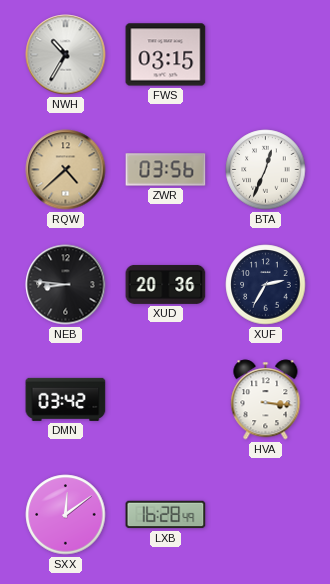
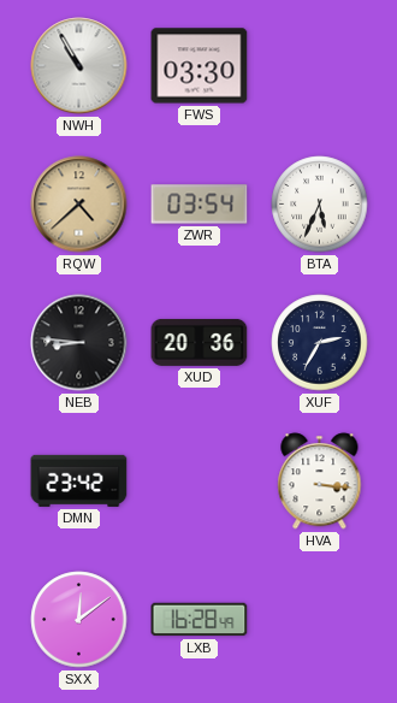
NWH: 10:35 -> 10:55
FWS: 03:15 -> 03:30
ZWR: 03:56 -> 03:54
BTA: 12:34 -> 5:34
DMN: 03:42 -> 23:42
